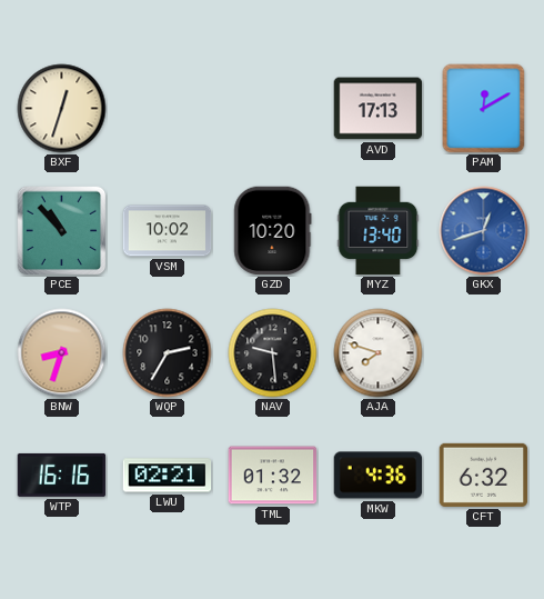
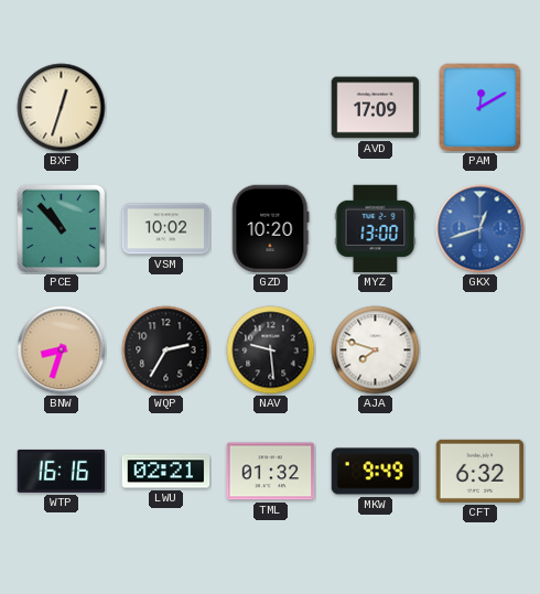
AVD: 17:13 -> 17:09
MYZ: 13:40 -> 13:00
MKW: 4:36 -> 9:49
